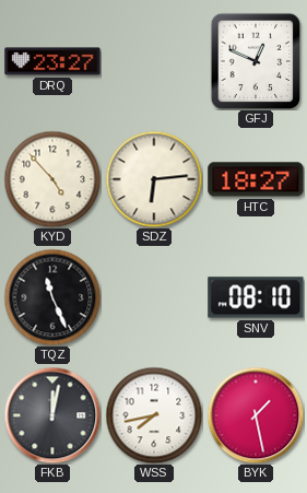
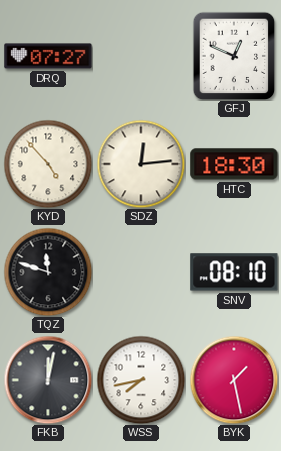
DRQ: 23:27 -> 07:27
SDZ: 6:14 -> 12:14
HTC: 18:27 -> 18:30
TQZ: 11:26 -> 11:48
